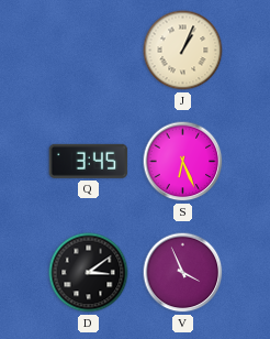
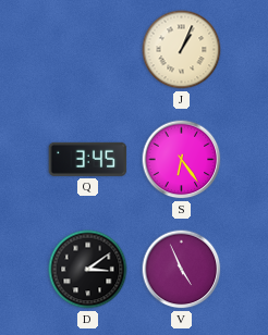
S: 6:26 -> 6:24
V: 3:56 -> 4:56
